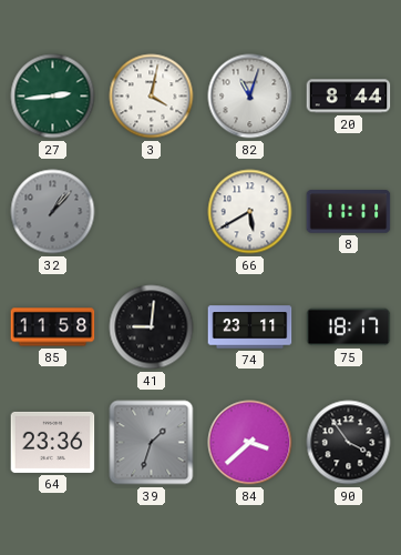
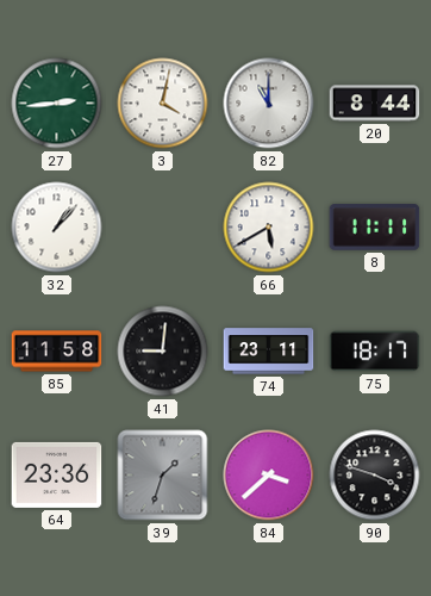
82: 11:03 -> 11:00
32 dial: grey -> white
90: 3:54 -> 3:48
